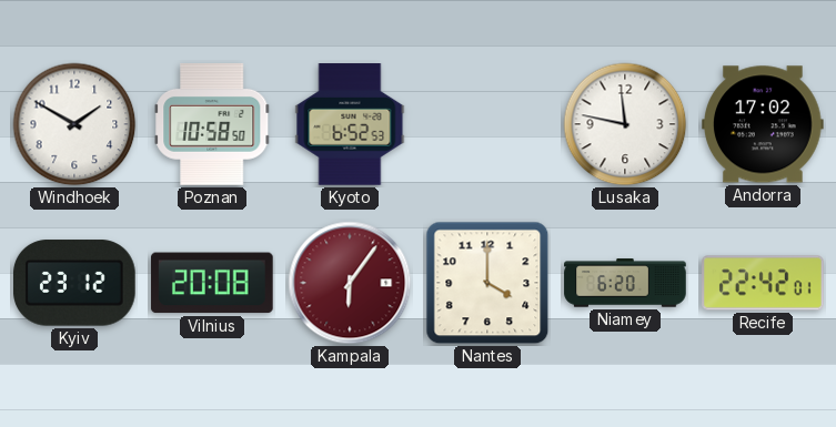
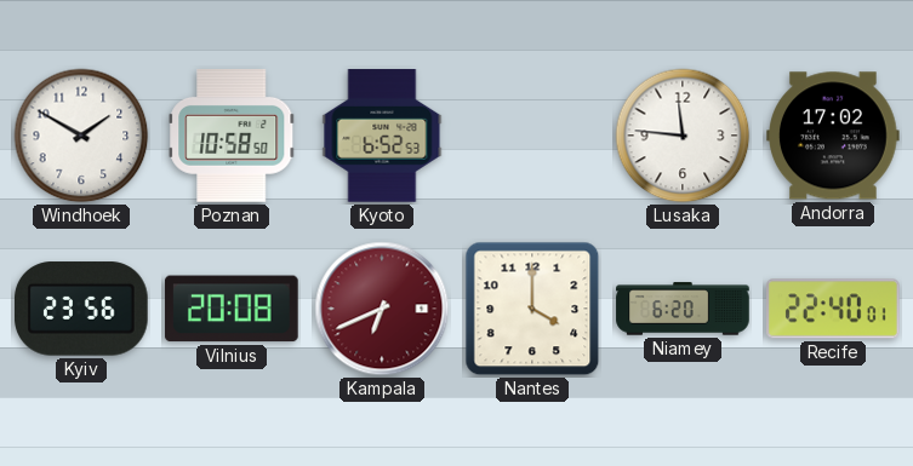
Lusaka: 11:47 -> 11:46
Kyiv: 23:12 -> 23:56
Kampala: 6:06 -> 6:41
Recife: 22:42 -> 22:40
